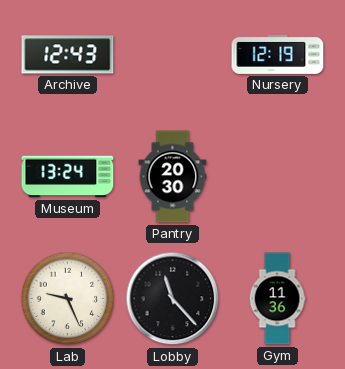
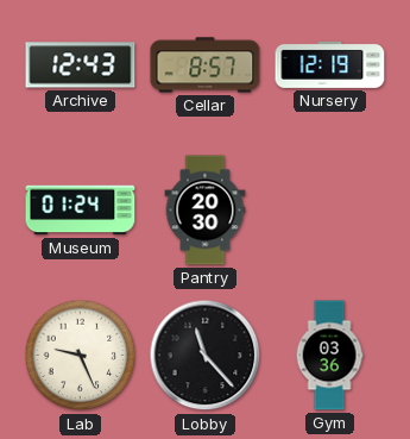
Cellar: none -> 8:57
Museum: 13:24 -> 01:24
Gym: 11:36 -> 03:36
